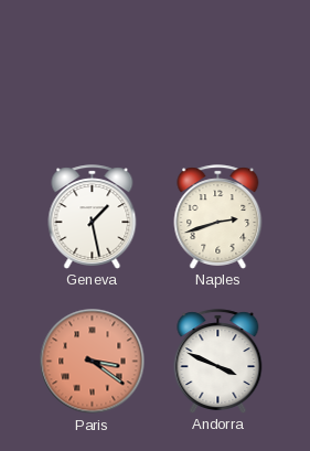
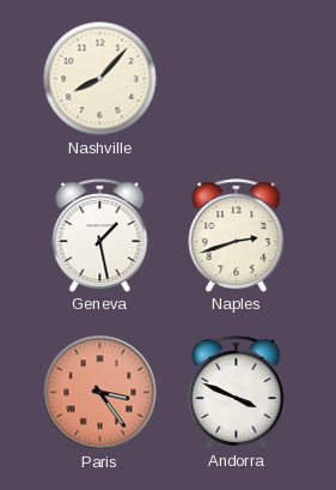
Nashville: none -> 8:07
Paris: 3:21 -> 3:24
